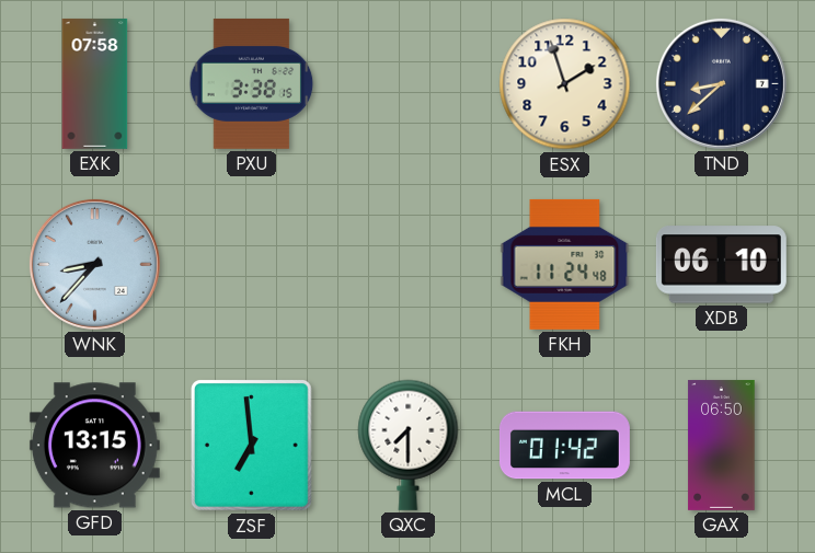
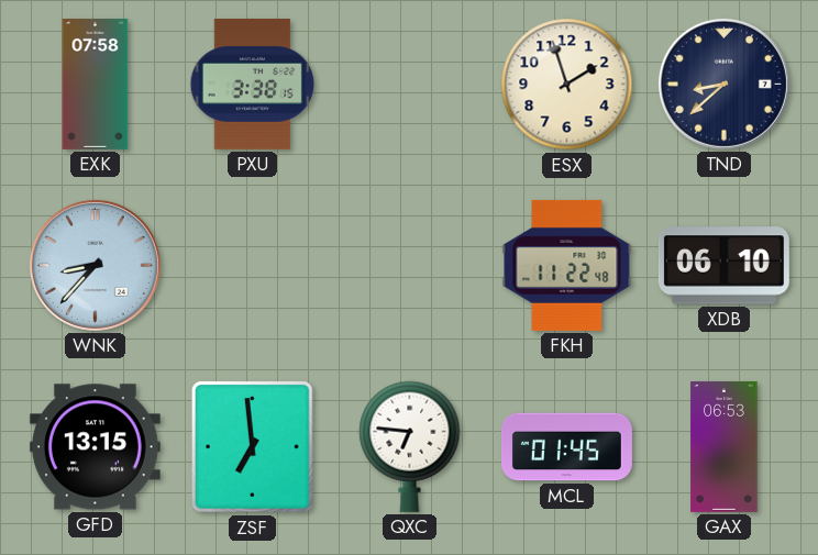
FKH: 11:24 -> 11:22
QXC: 7:30 -> 6:46
MCL: 01:42 -> 01:45
GAX: 06:50 -> 06:53
